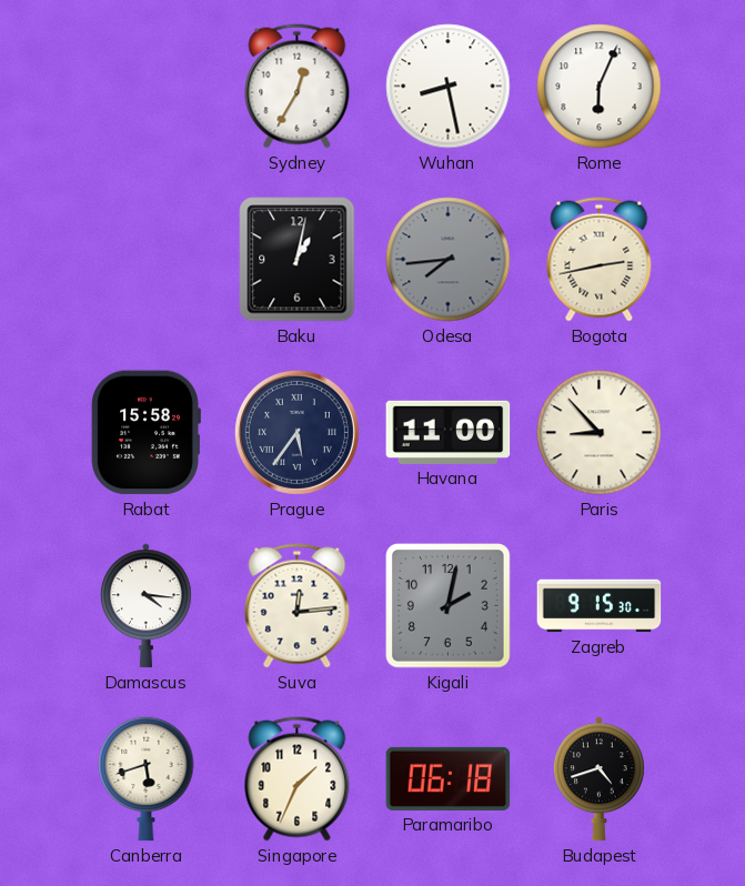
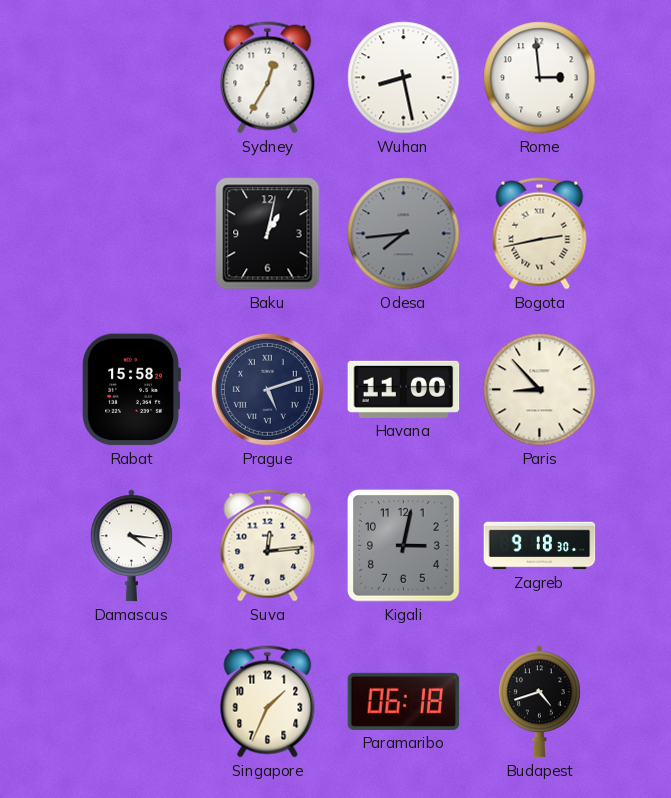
Rome: 6:04 -> 2:59
Prague: 5:36 -> 5:12
Kigali: 2:02 -> 3:02
Zagreb: 9:15 -> 9:18
Canberra: 5:42 -> none
